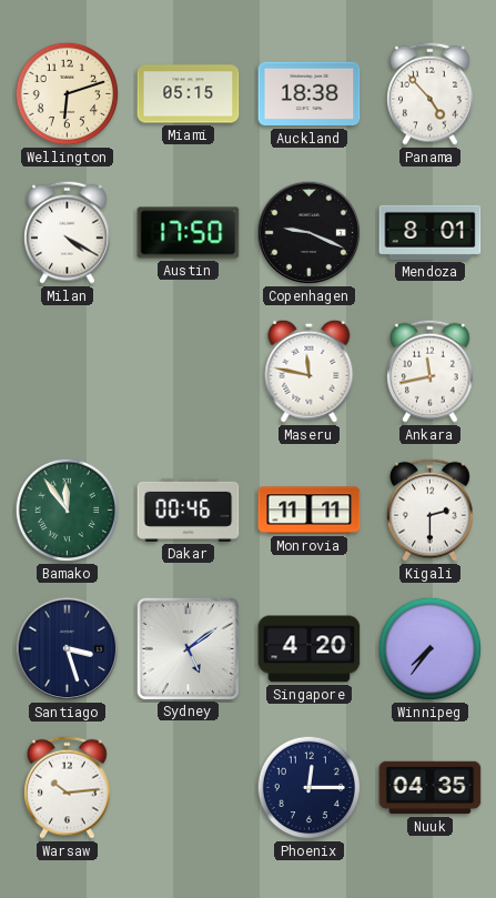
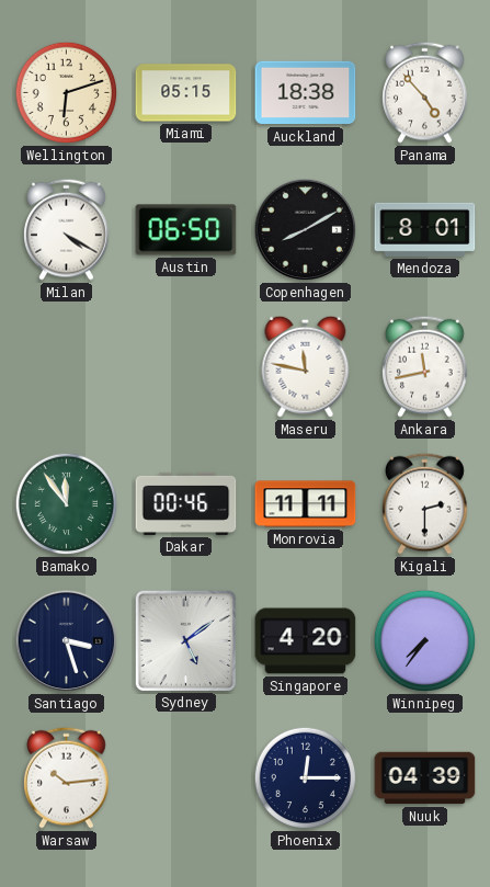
Austin: 17:50 -> 06:50
Copenhagen: 9:19 -> 8:10
Nuuk: 04:35 -> 04:39
